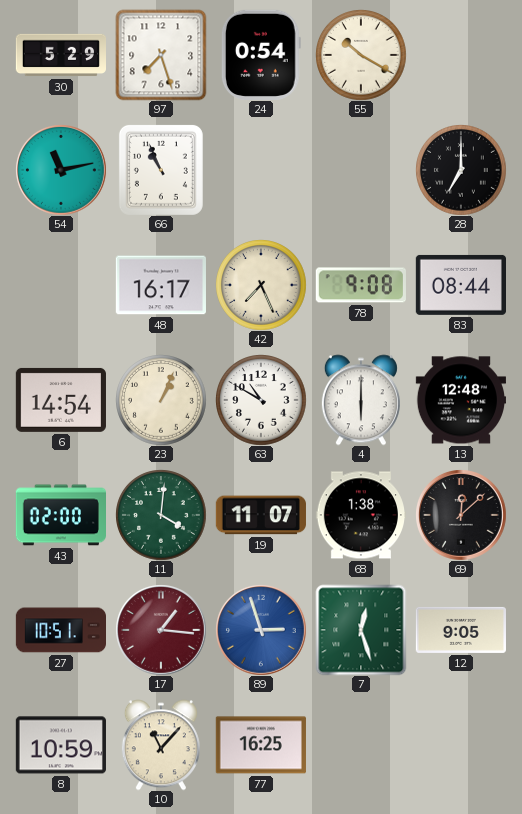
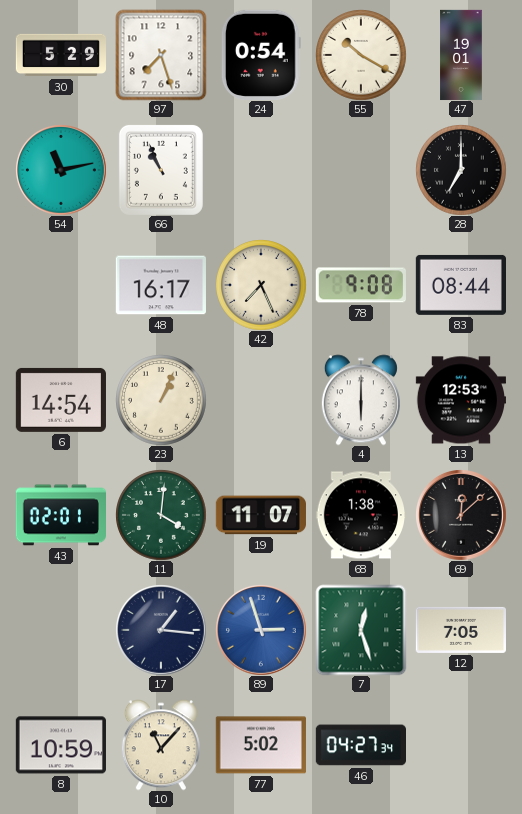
47: none -> 19:01
63: 10:50 -> none
13: 12:48 -> 12:53
43: 02:00 -> 02:01
27: 10:51 -> none
17 dial: burgundy -> navy
12: 9:05 -> 7:05
77: 16:25 -> 5:02
46: none -> 04:27
